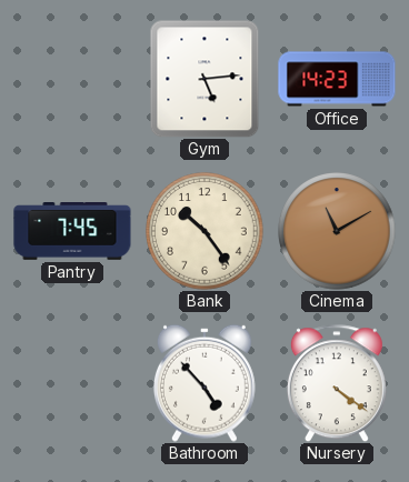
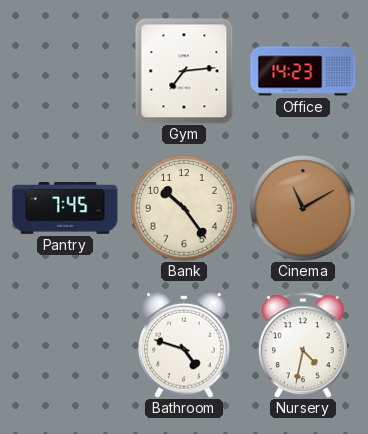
Gym: 5:14 -> 7:14
Bathroom: 4:53 -> 4:48
Nursery: 4:21 -> 4:32
